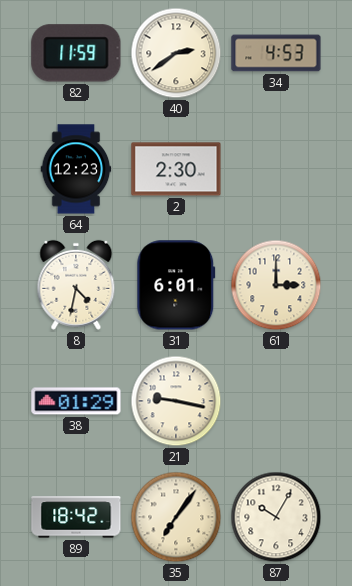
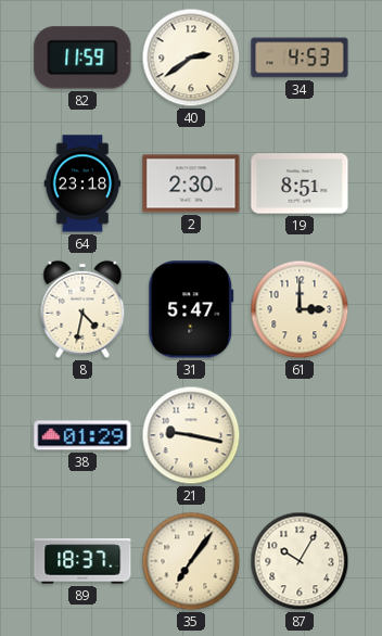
64: 12:23 -> 23:18
19: none -> 8:51
31: 6:01 -> 5:47
89: 18:42 -> 18:37
